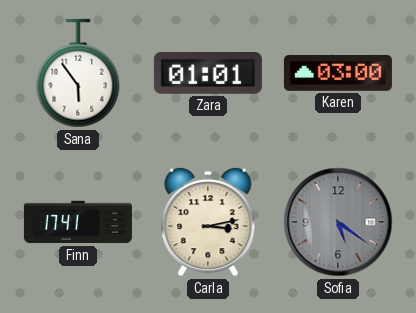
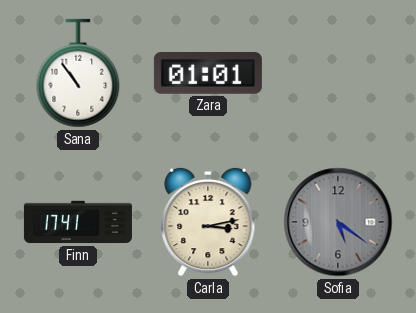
Sana: 5:54 -> 10:54
Karen: 03:00 -> none
